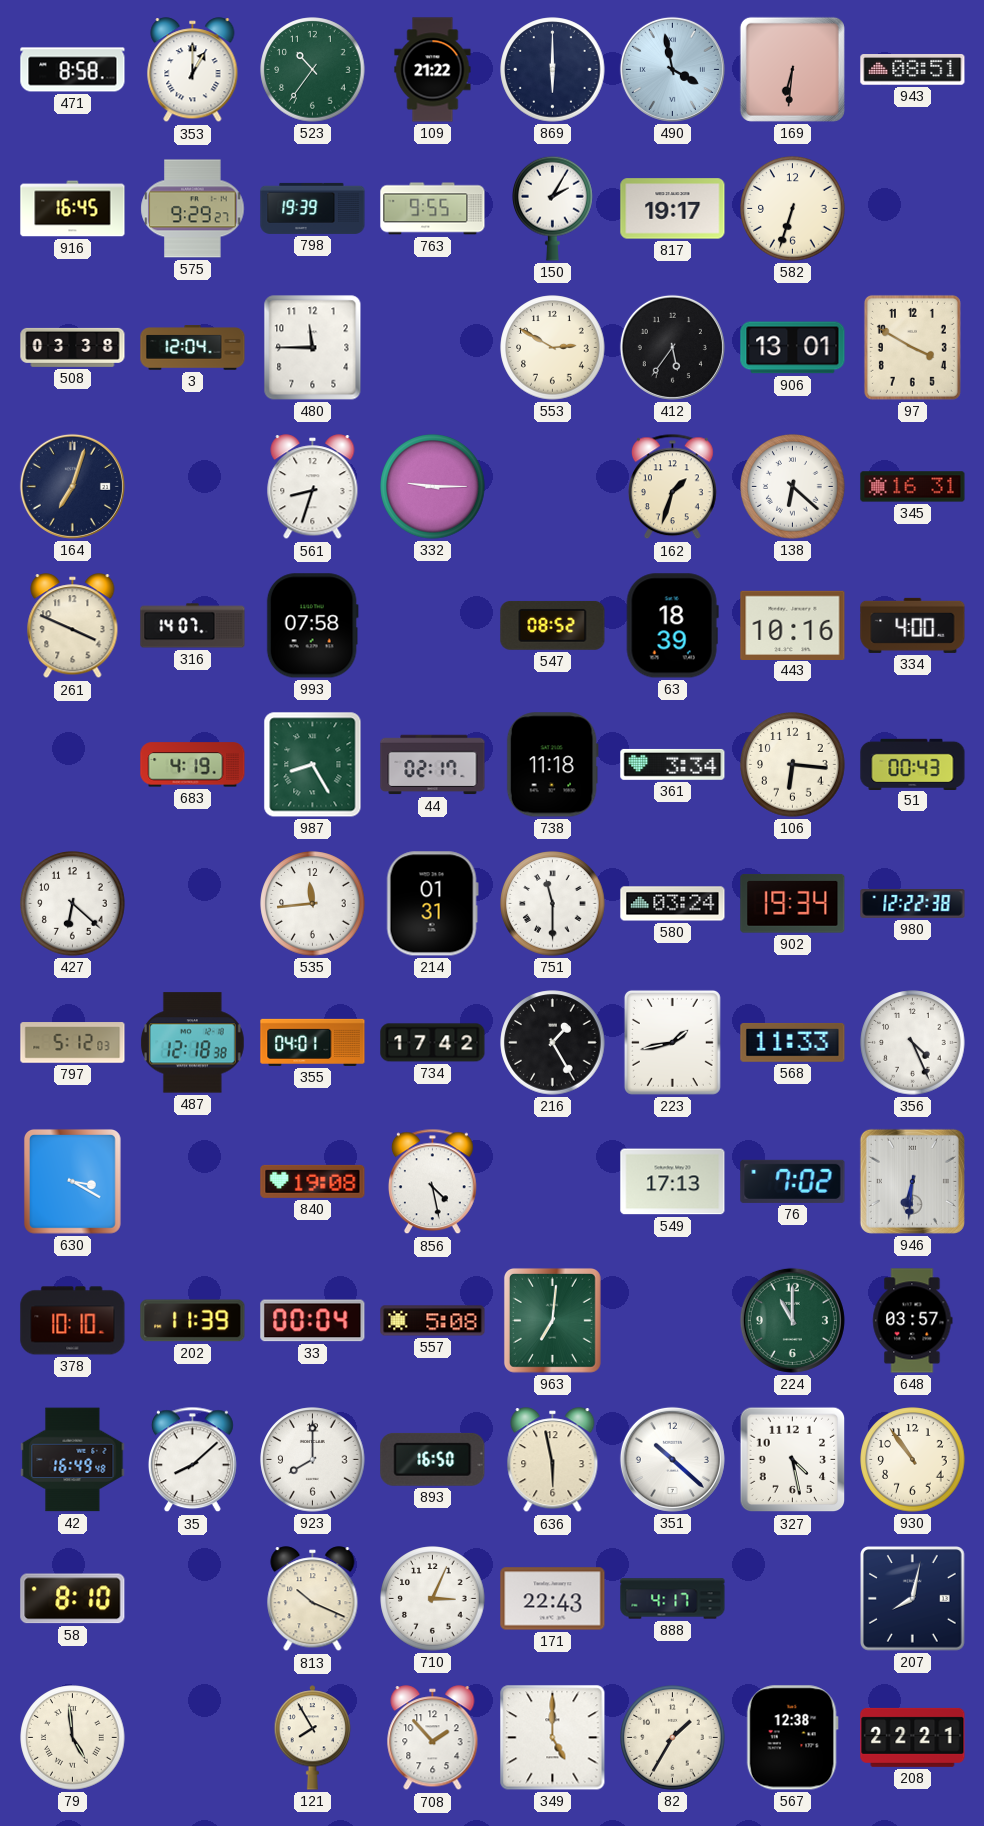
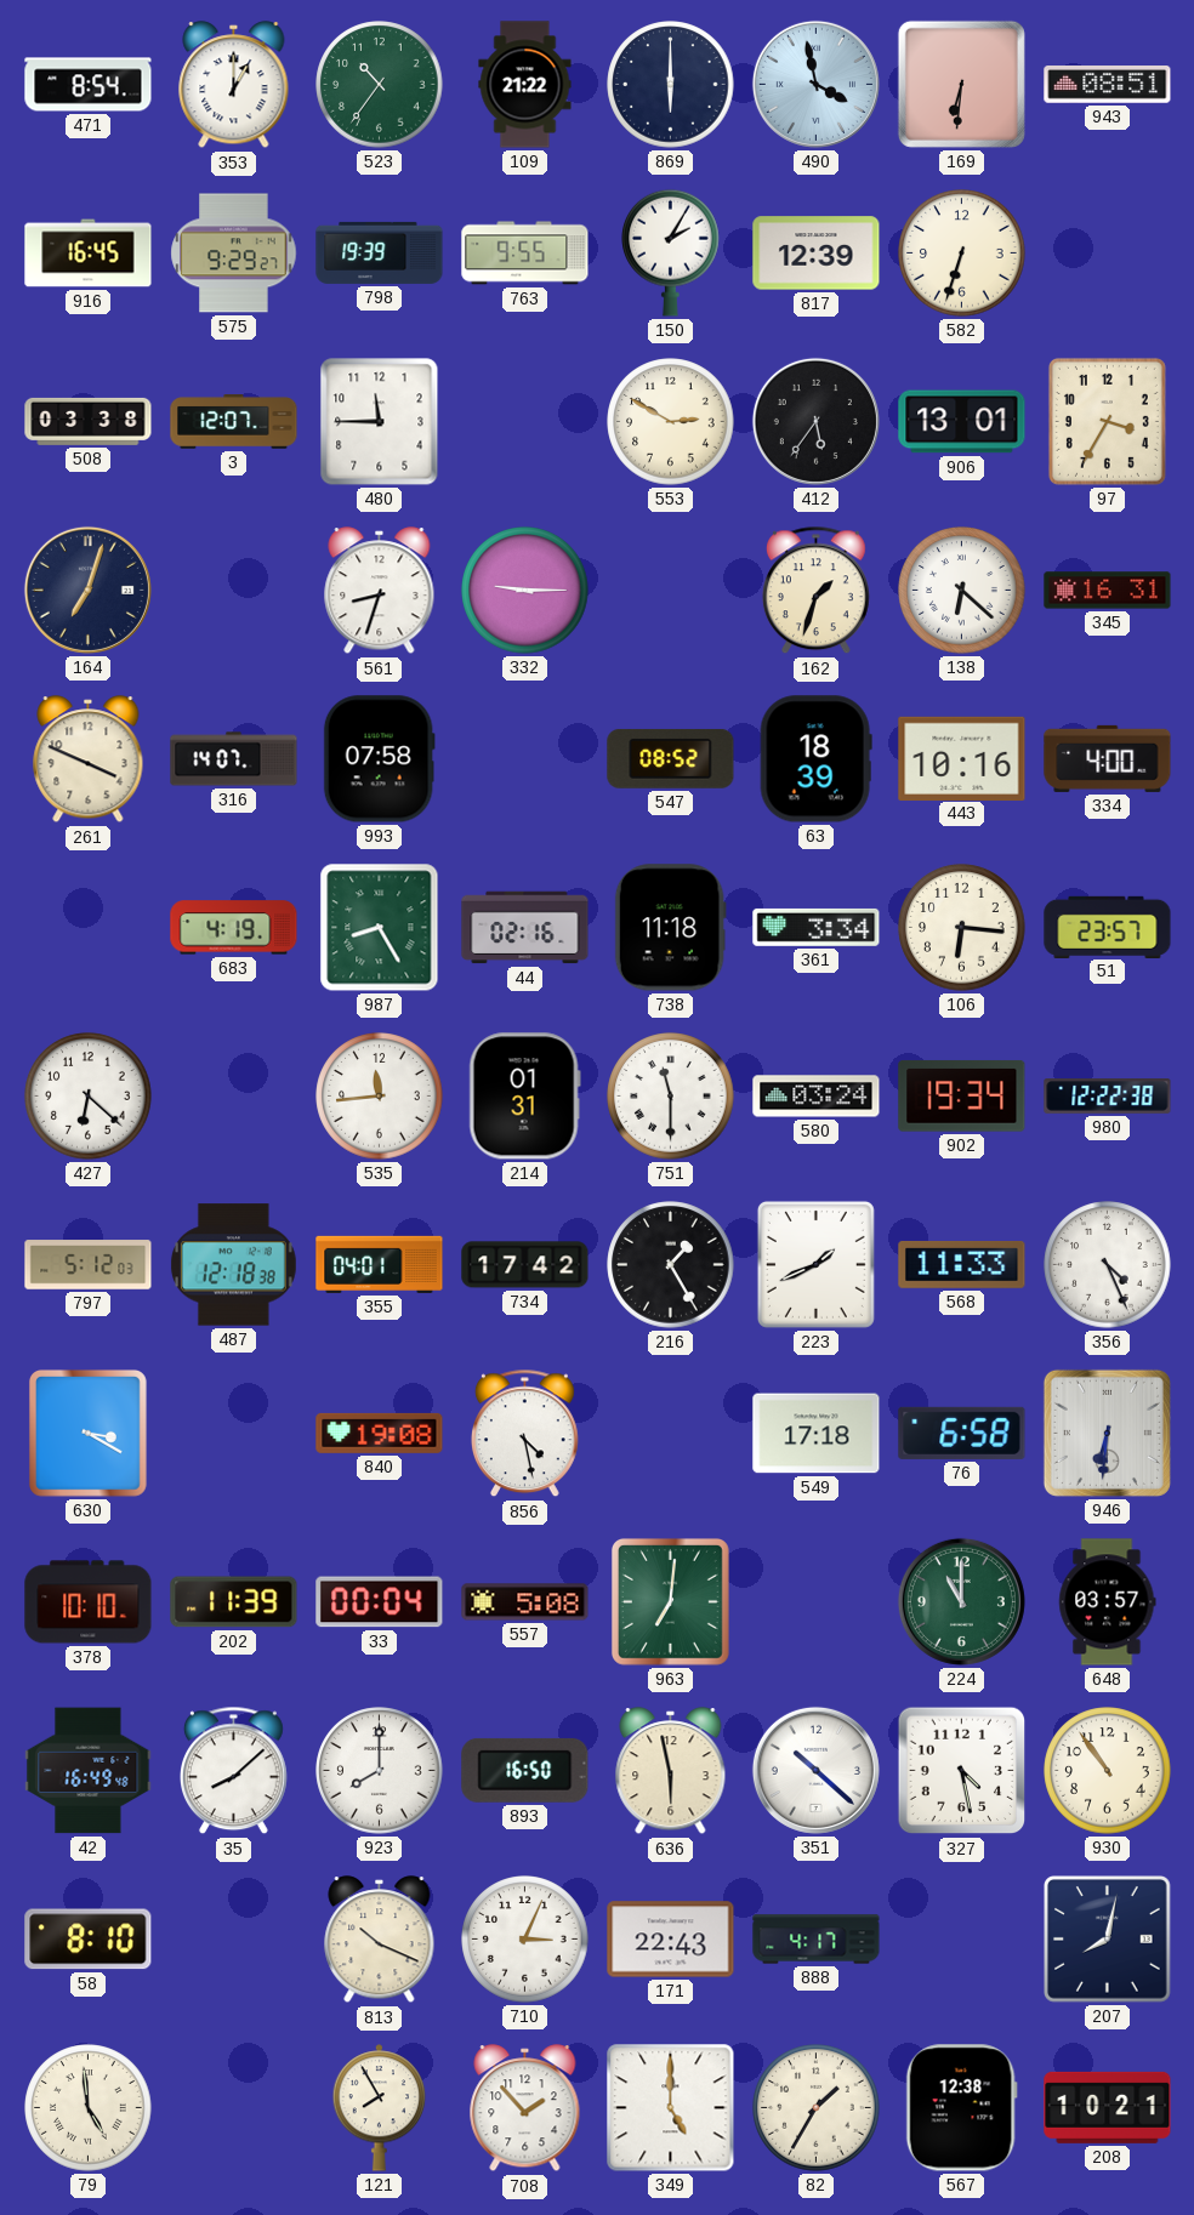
471: 8:58 -> 8:54
817: 19:17 -> 12:39
3: 12:04 -> 12:07
97: 3:50 -> 3:35
44: 02:17 -> 02:16
51: 00:43 -> 23:57
223: 1:43 -> 1:41
549: 17:13 -> 17:18
76: 7:02 -> 6:58
208: 22:21 -> 10:21
